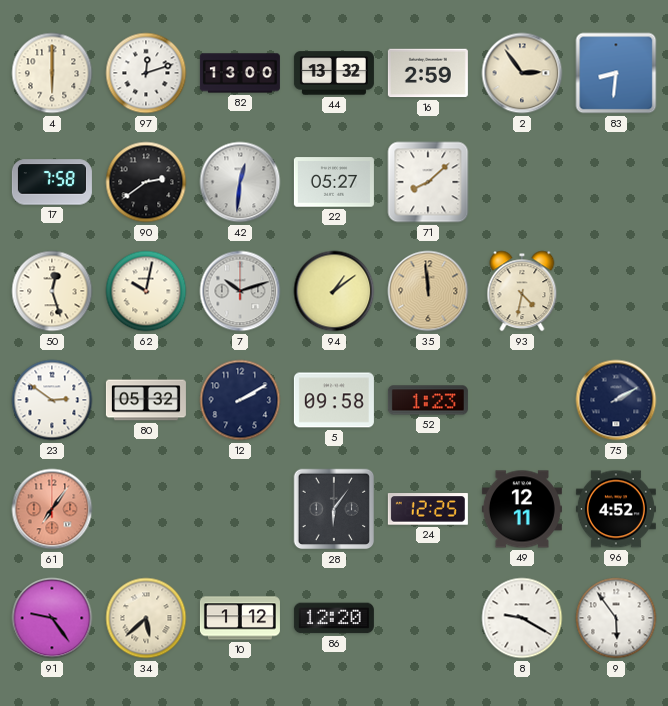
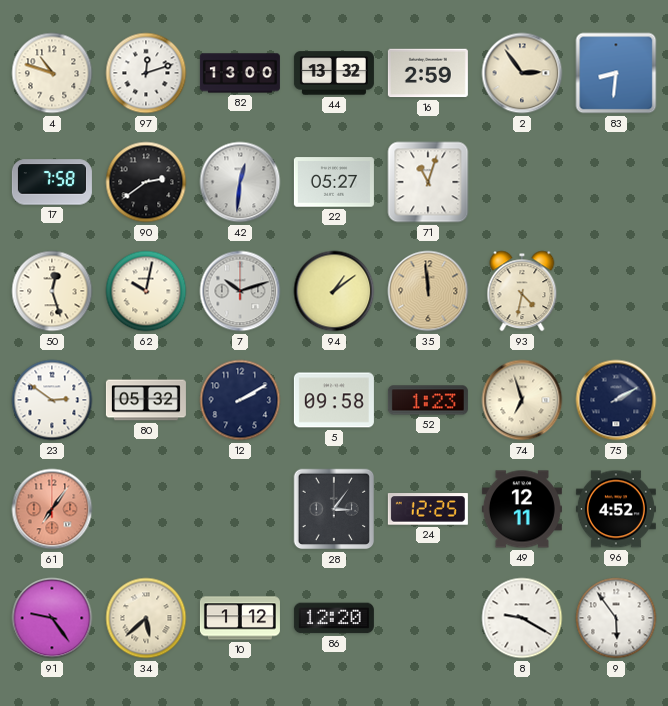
4: 6:00 -> 10:48
71: 8:08 -> 11:03
74: none -> 6:57
28: 6:06 -> 3:06
